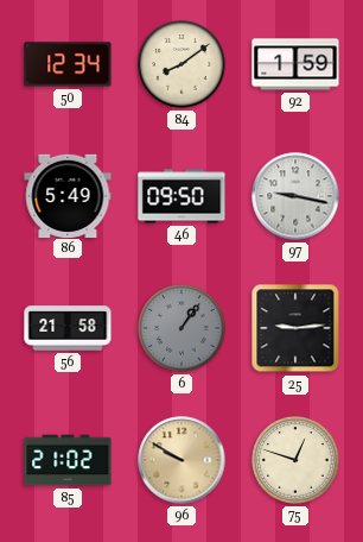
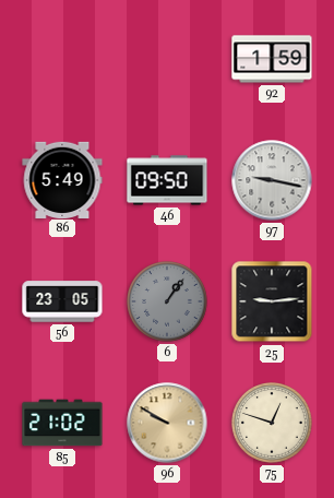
50: 12:34 -> none
84: 8:09 -> none
56: 21:58 -> 23:05
